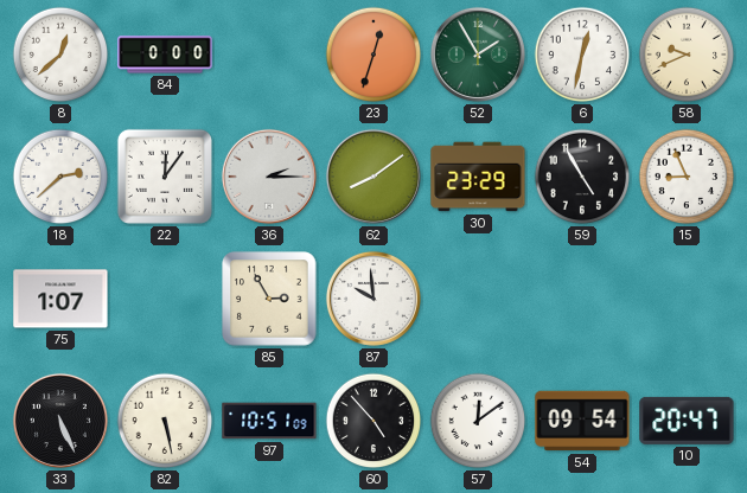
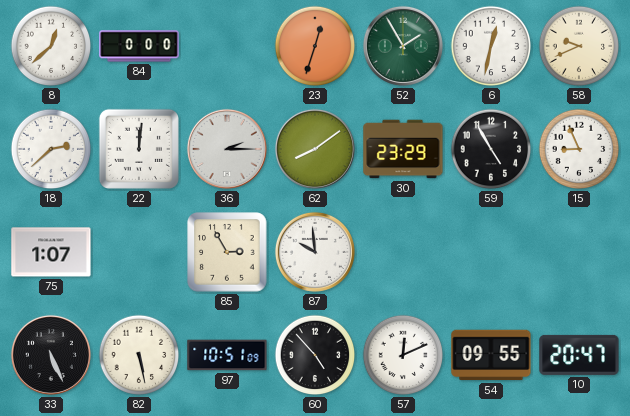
22: 12:06 -> 12:01
57: 12:09 -> 12:11
54: 09:54 -> 09:55
